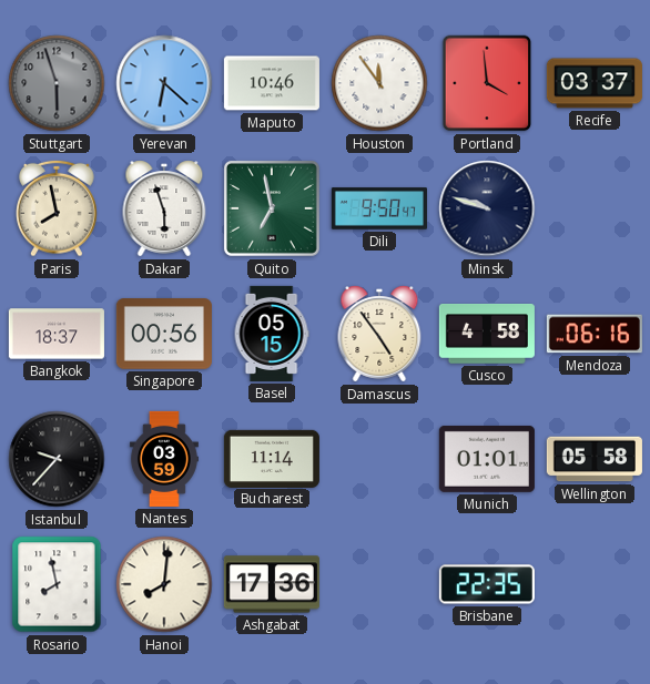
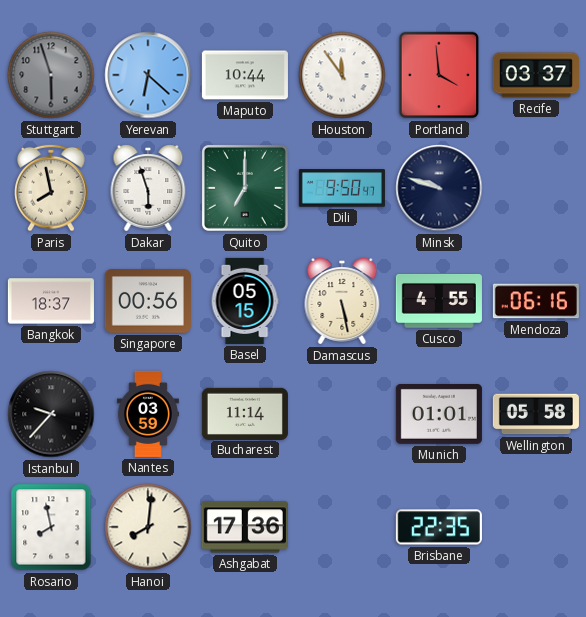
Maputo: 10:46 -> 10:44
Quito: 6:58 -> 7:00
Damascus: 4:54 -> 5:28
Cusco: 4:58 -> 4:55
